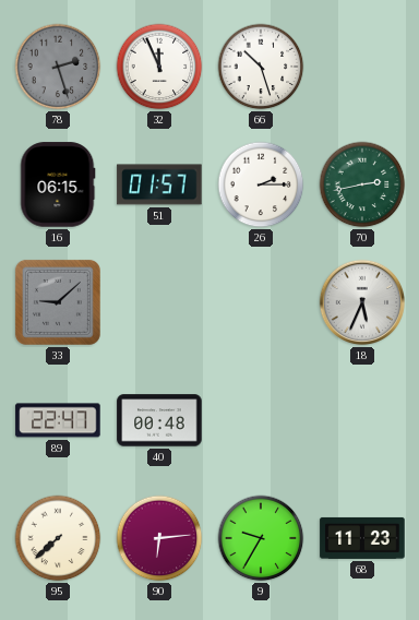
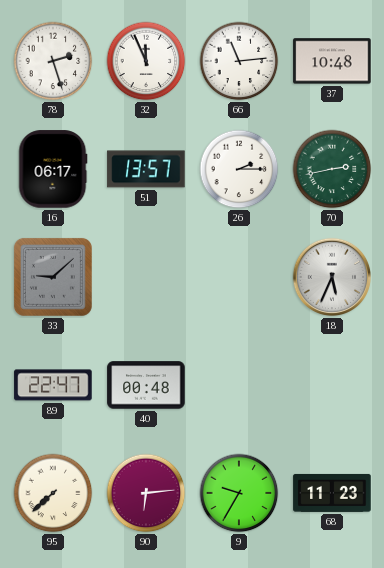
78 dial: grey -> white
66: 10:27 -> 11:14
37: none -> 10:48
16: 06:15 -> 06:17
51: 01:57 -> 13:57
